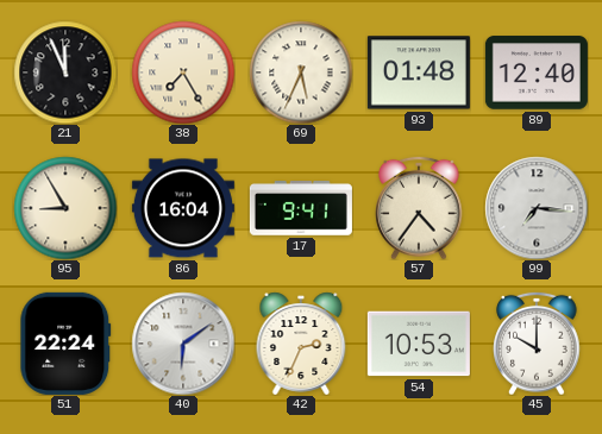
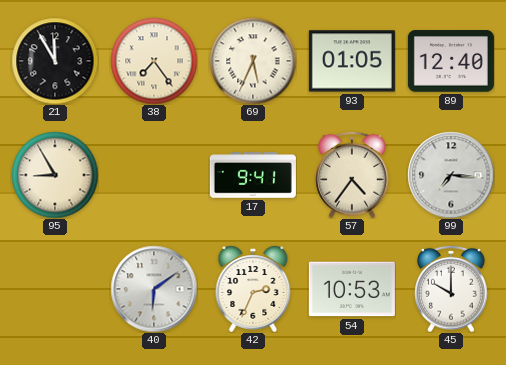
21: 11:56 -> 11:55
38: 7:25 -> 7:24
93: 01:48 -> 01:05
86: 16:04 -> none
51: 22:24 -> none
